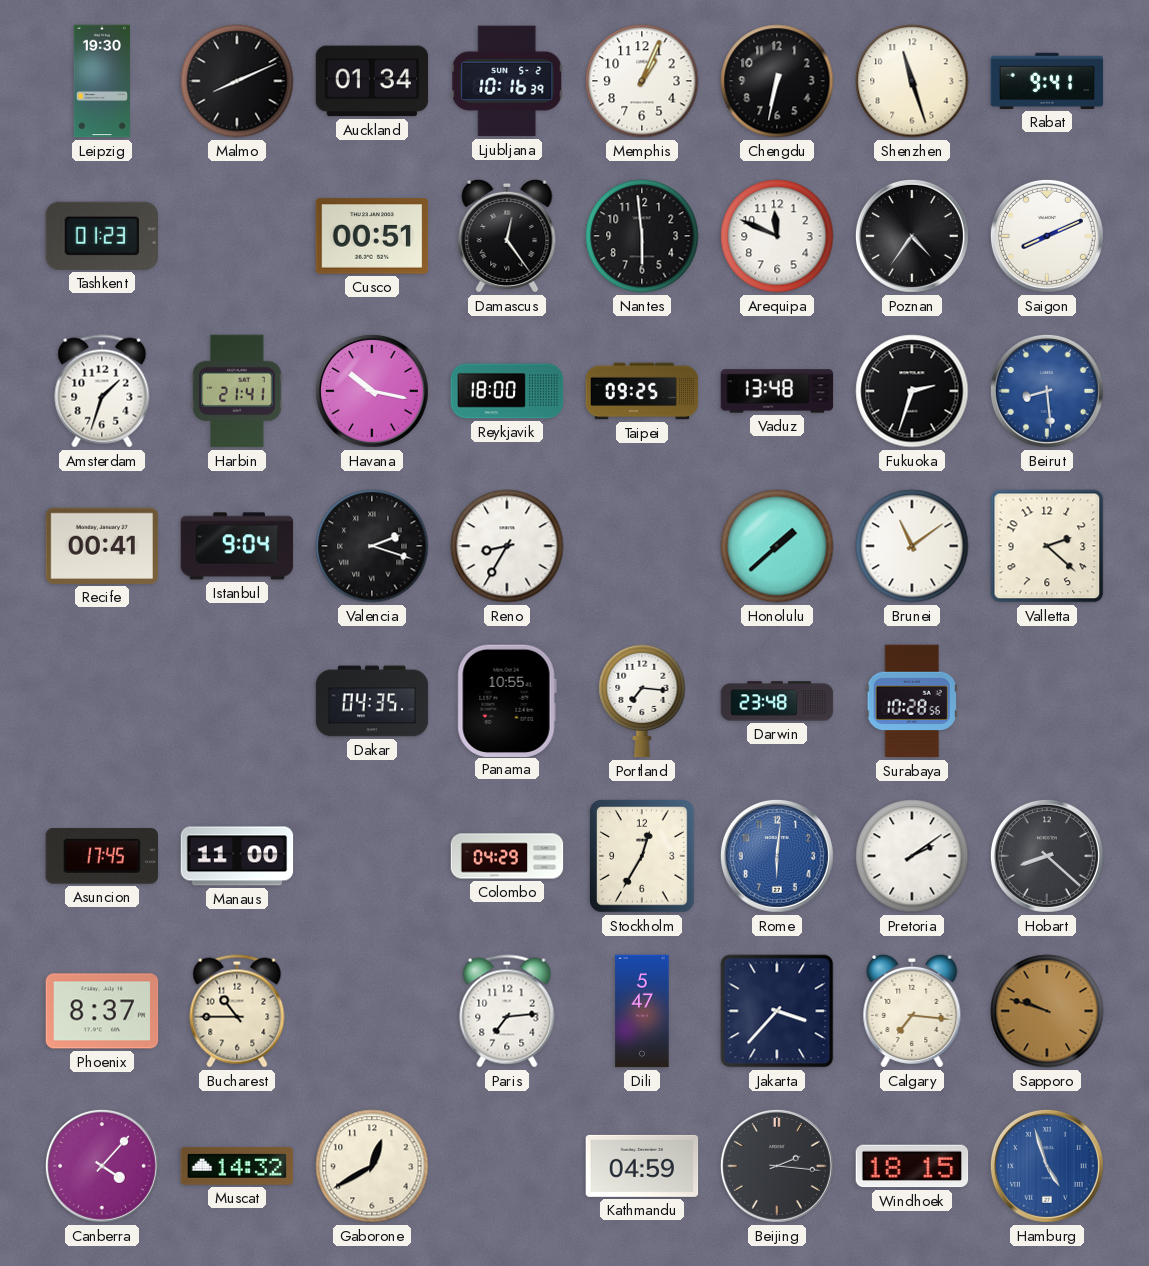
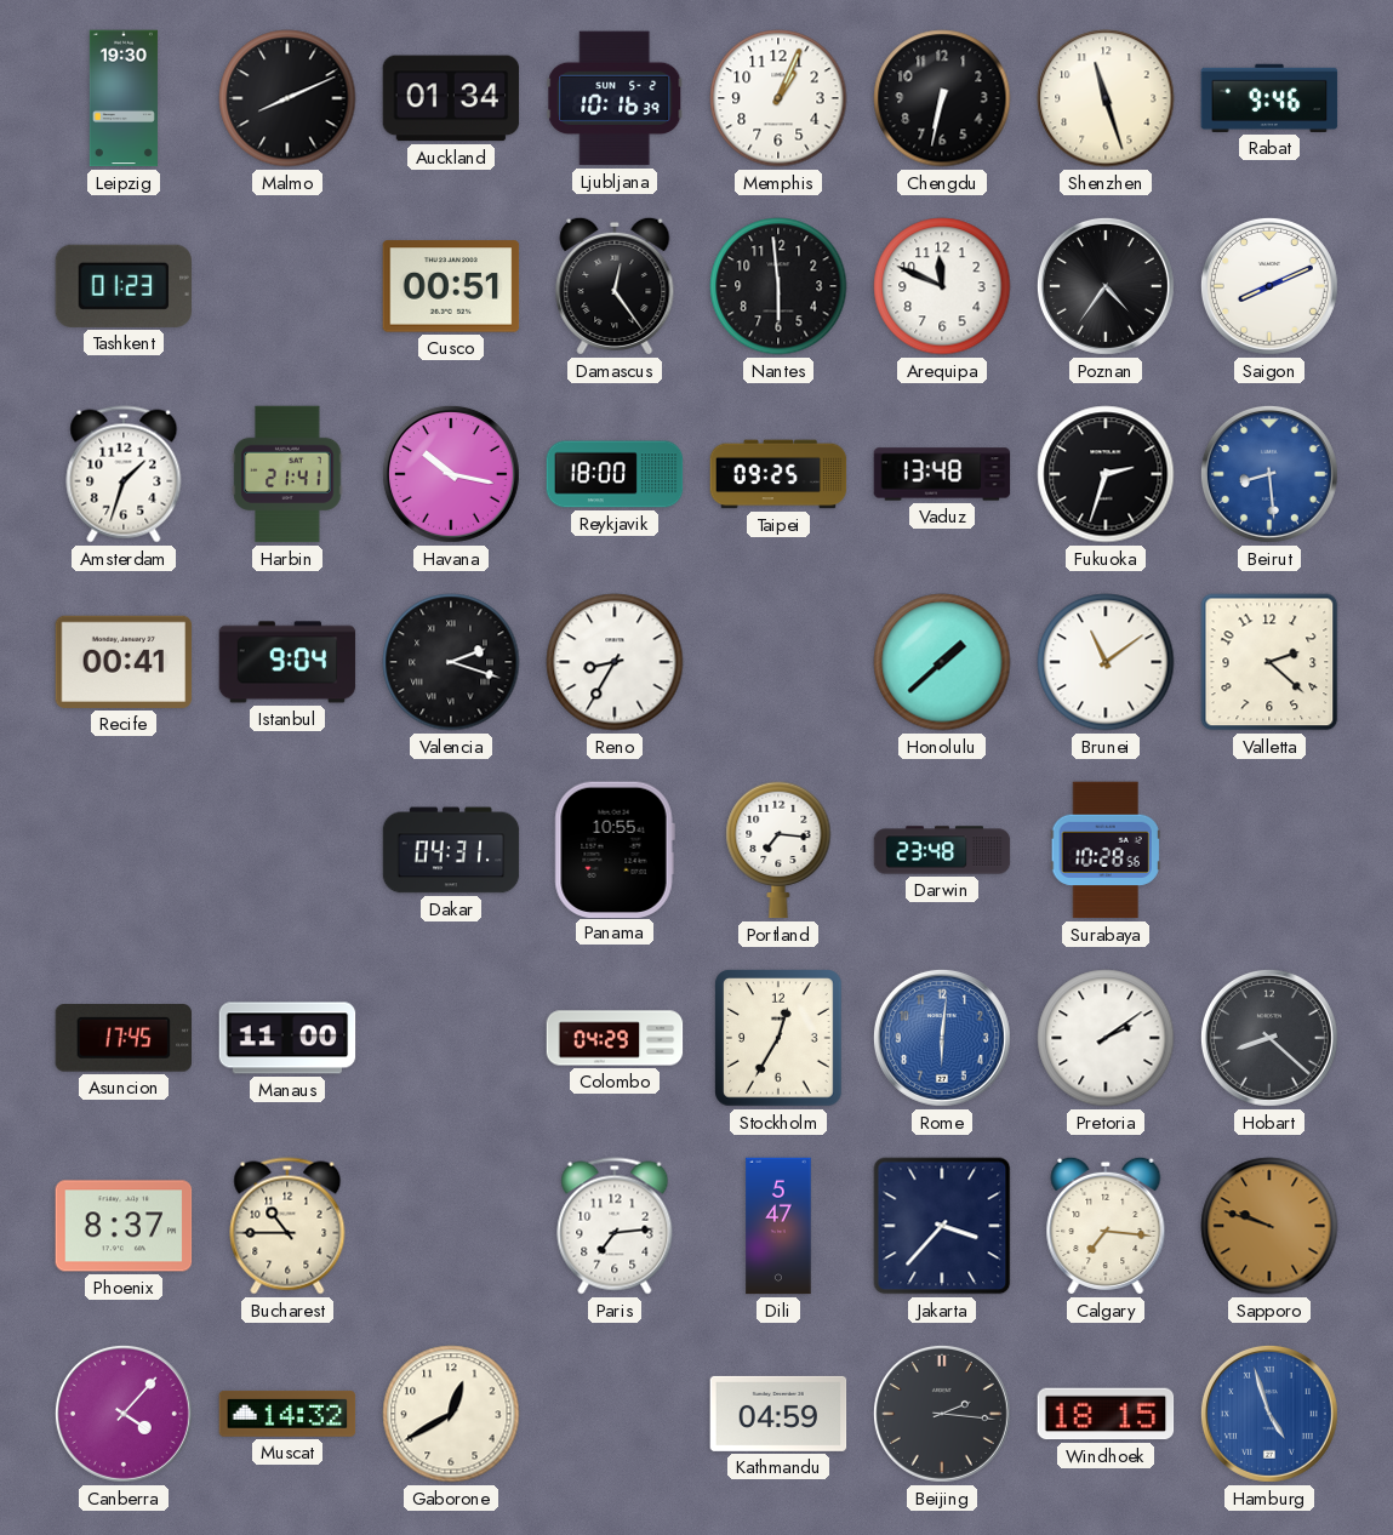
Rabat: 9:41 -> 9:46
Dakar: 04:35 -> 04:31
